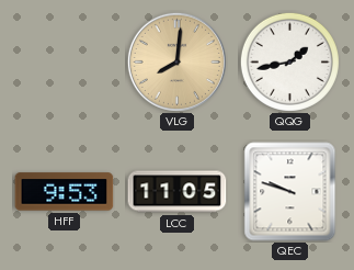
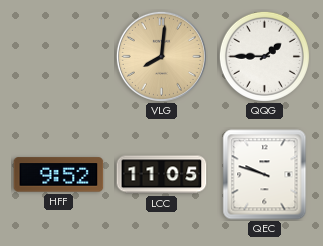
QQG: 1:43 -> 1:45
HFF: 9:53 -> 9:52
